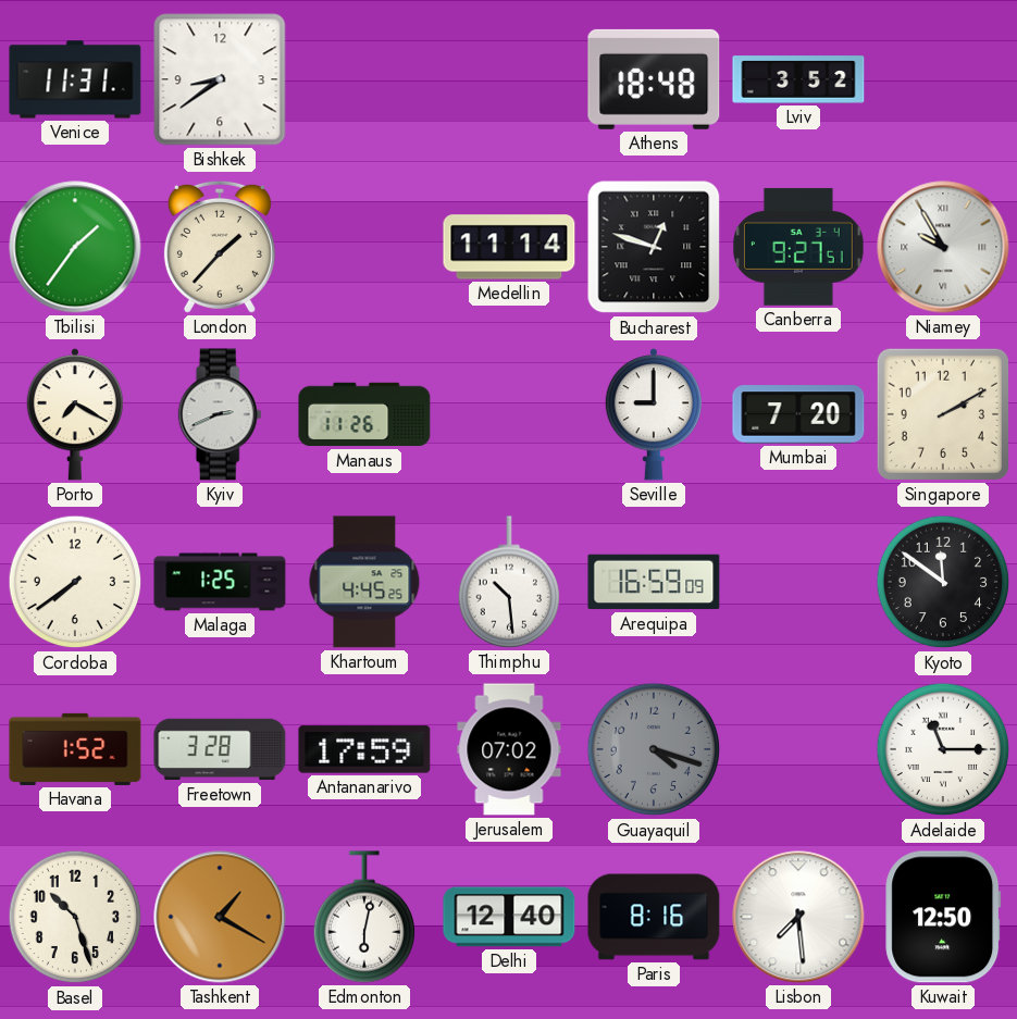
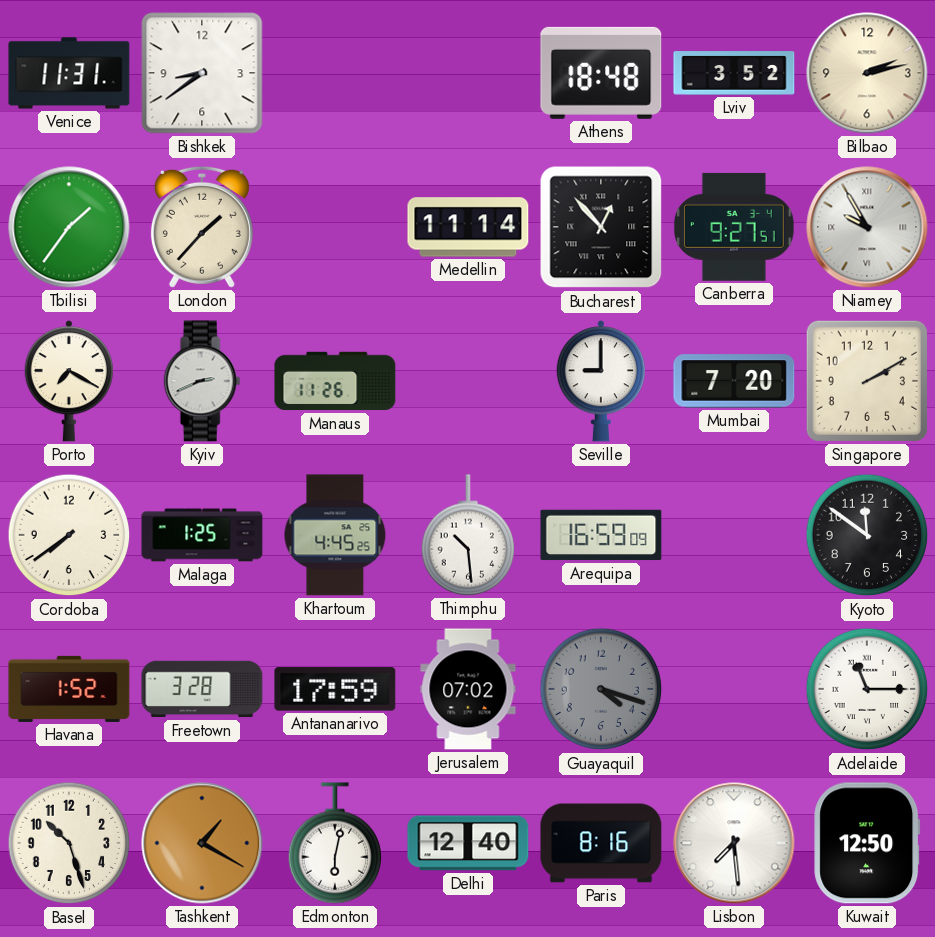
Bilbao: none -> 2:13
Bucharest: 12:48 -> 12:53
